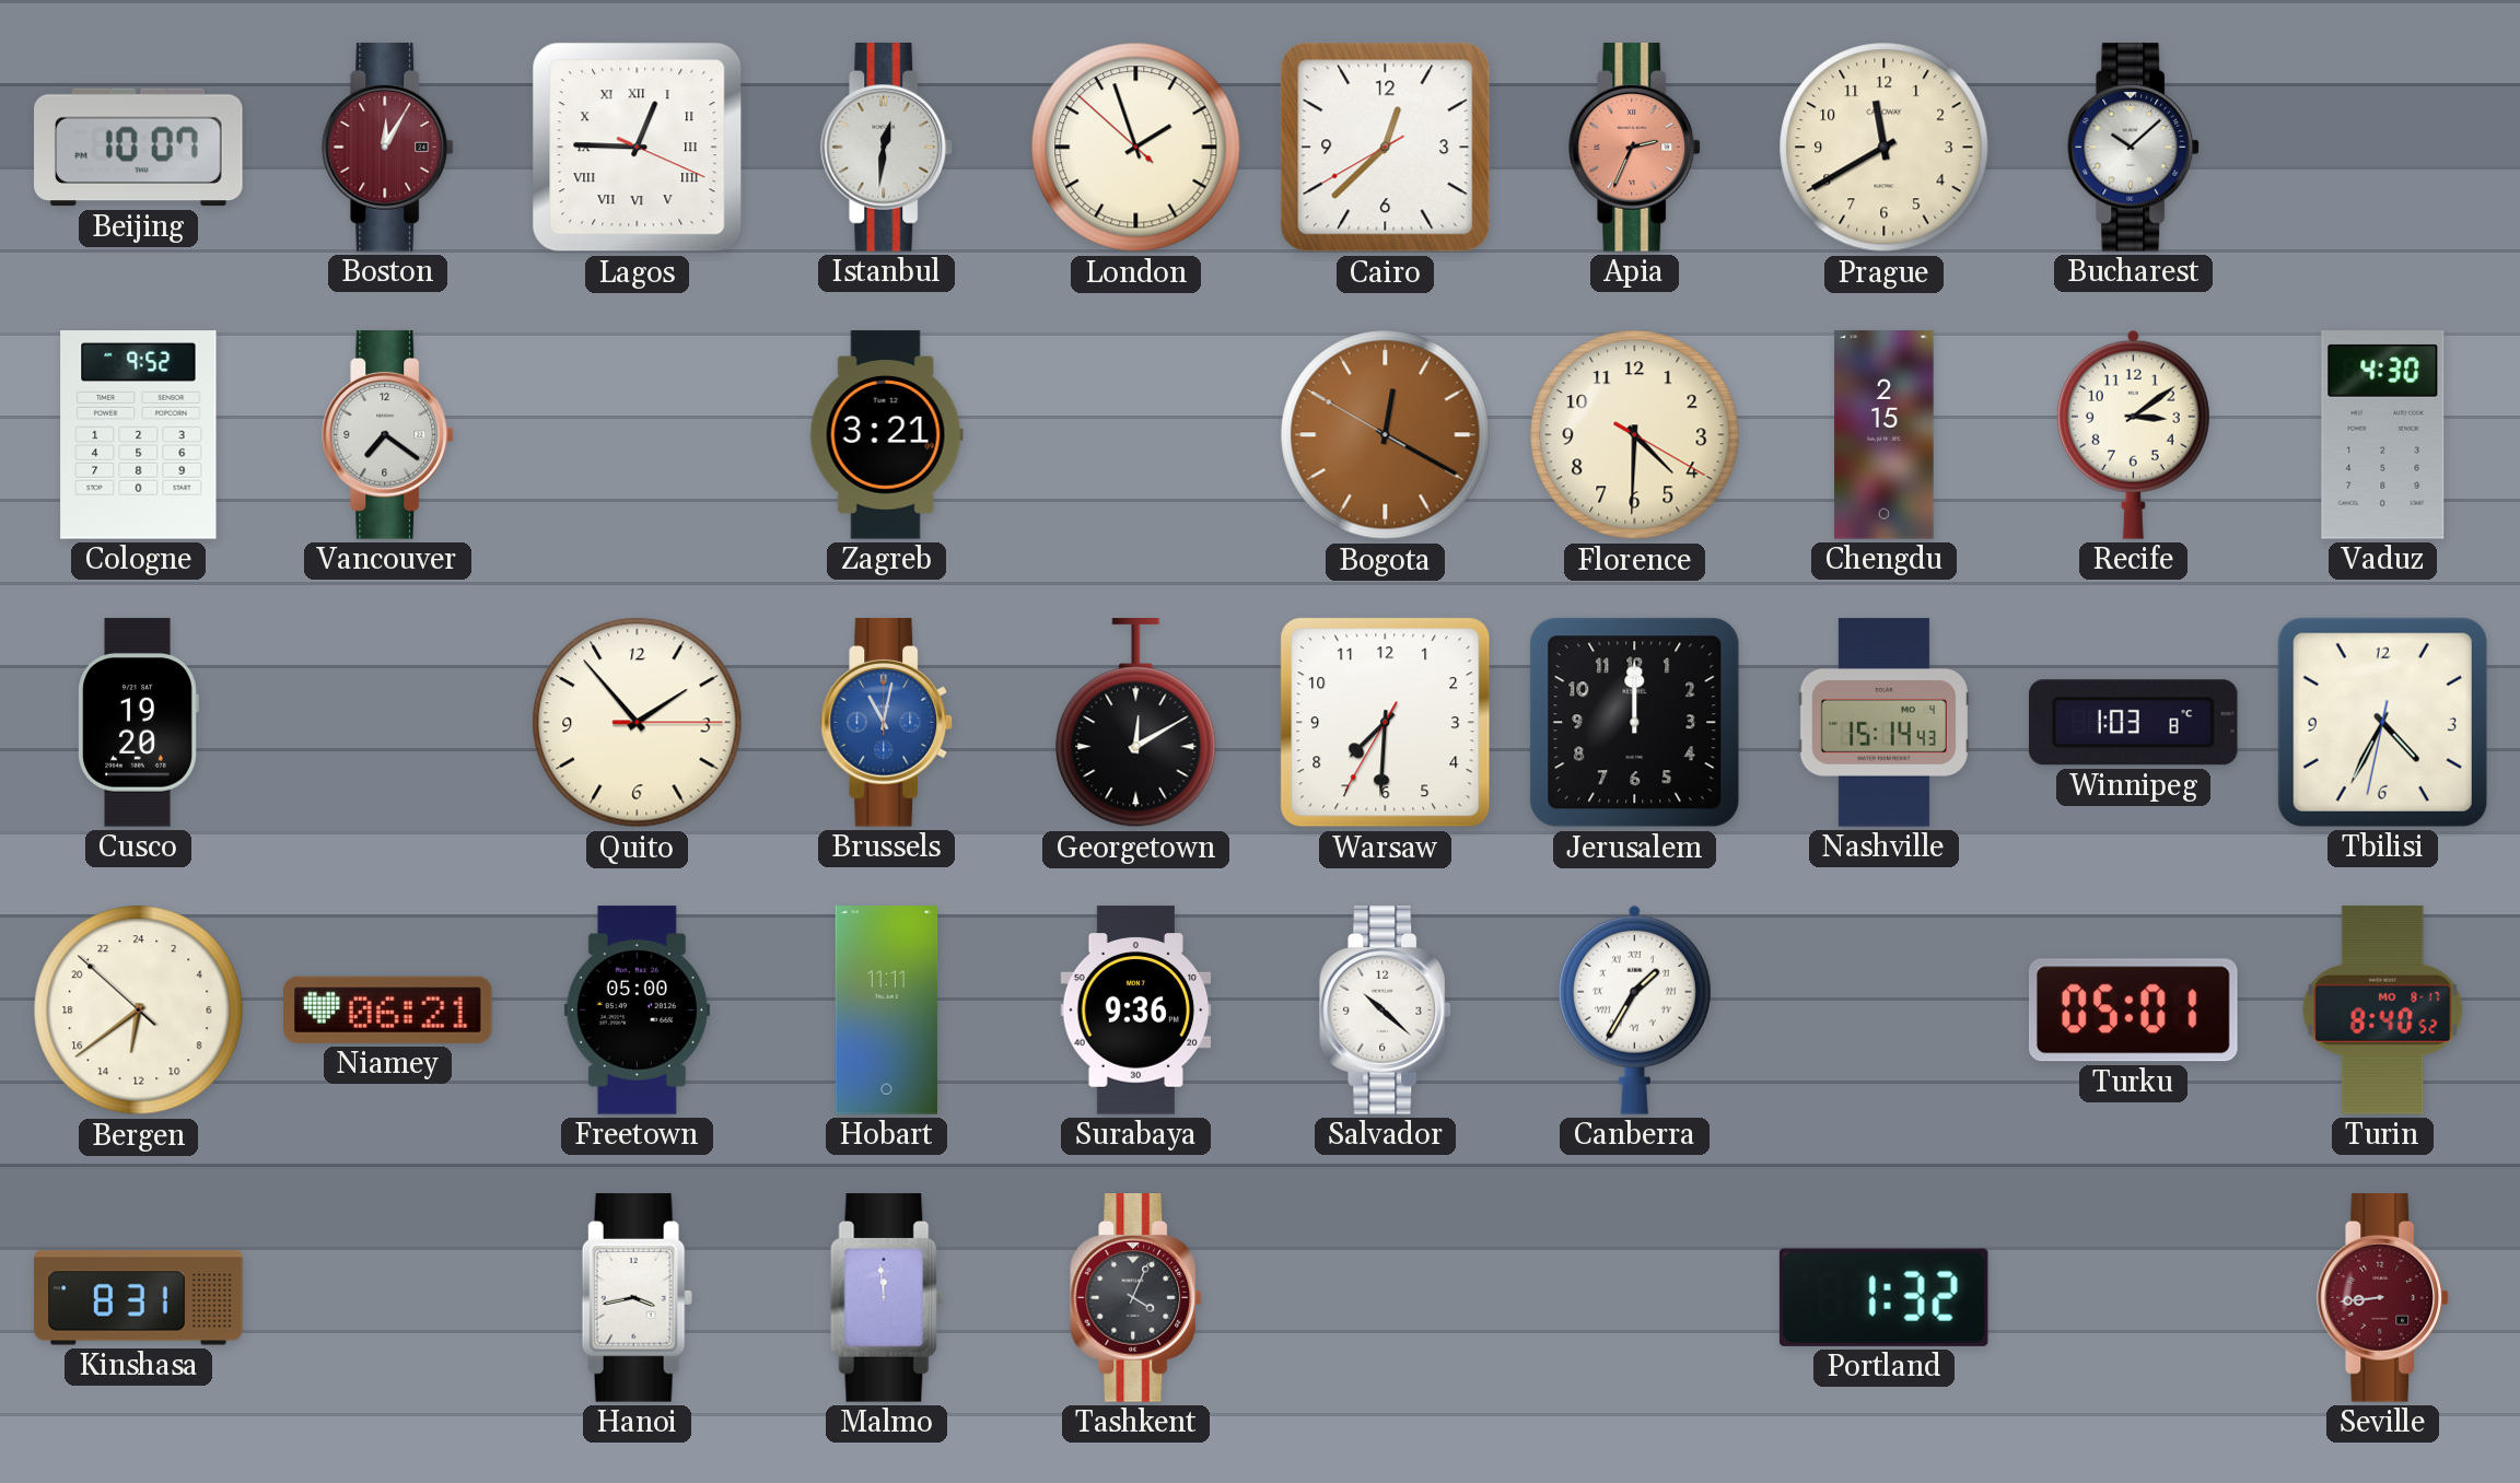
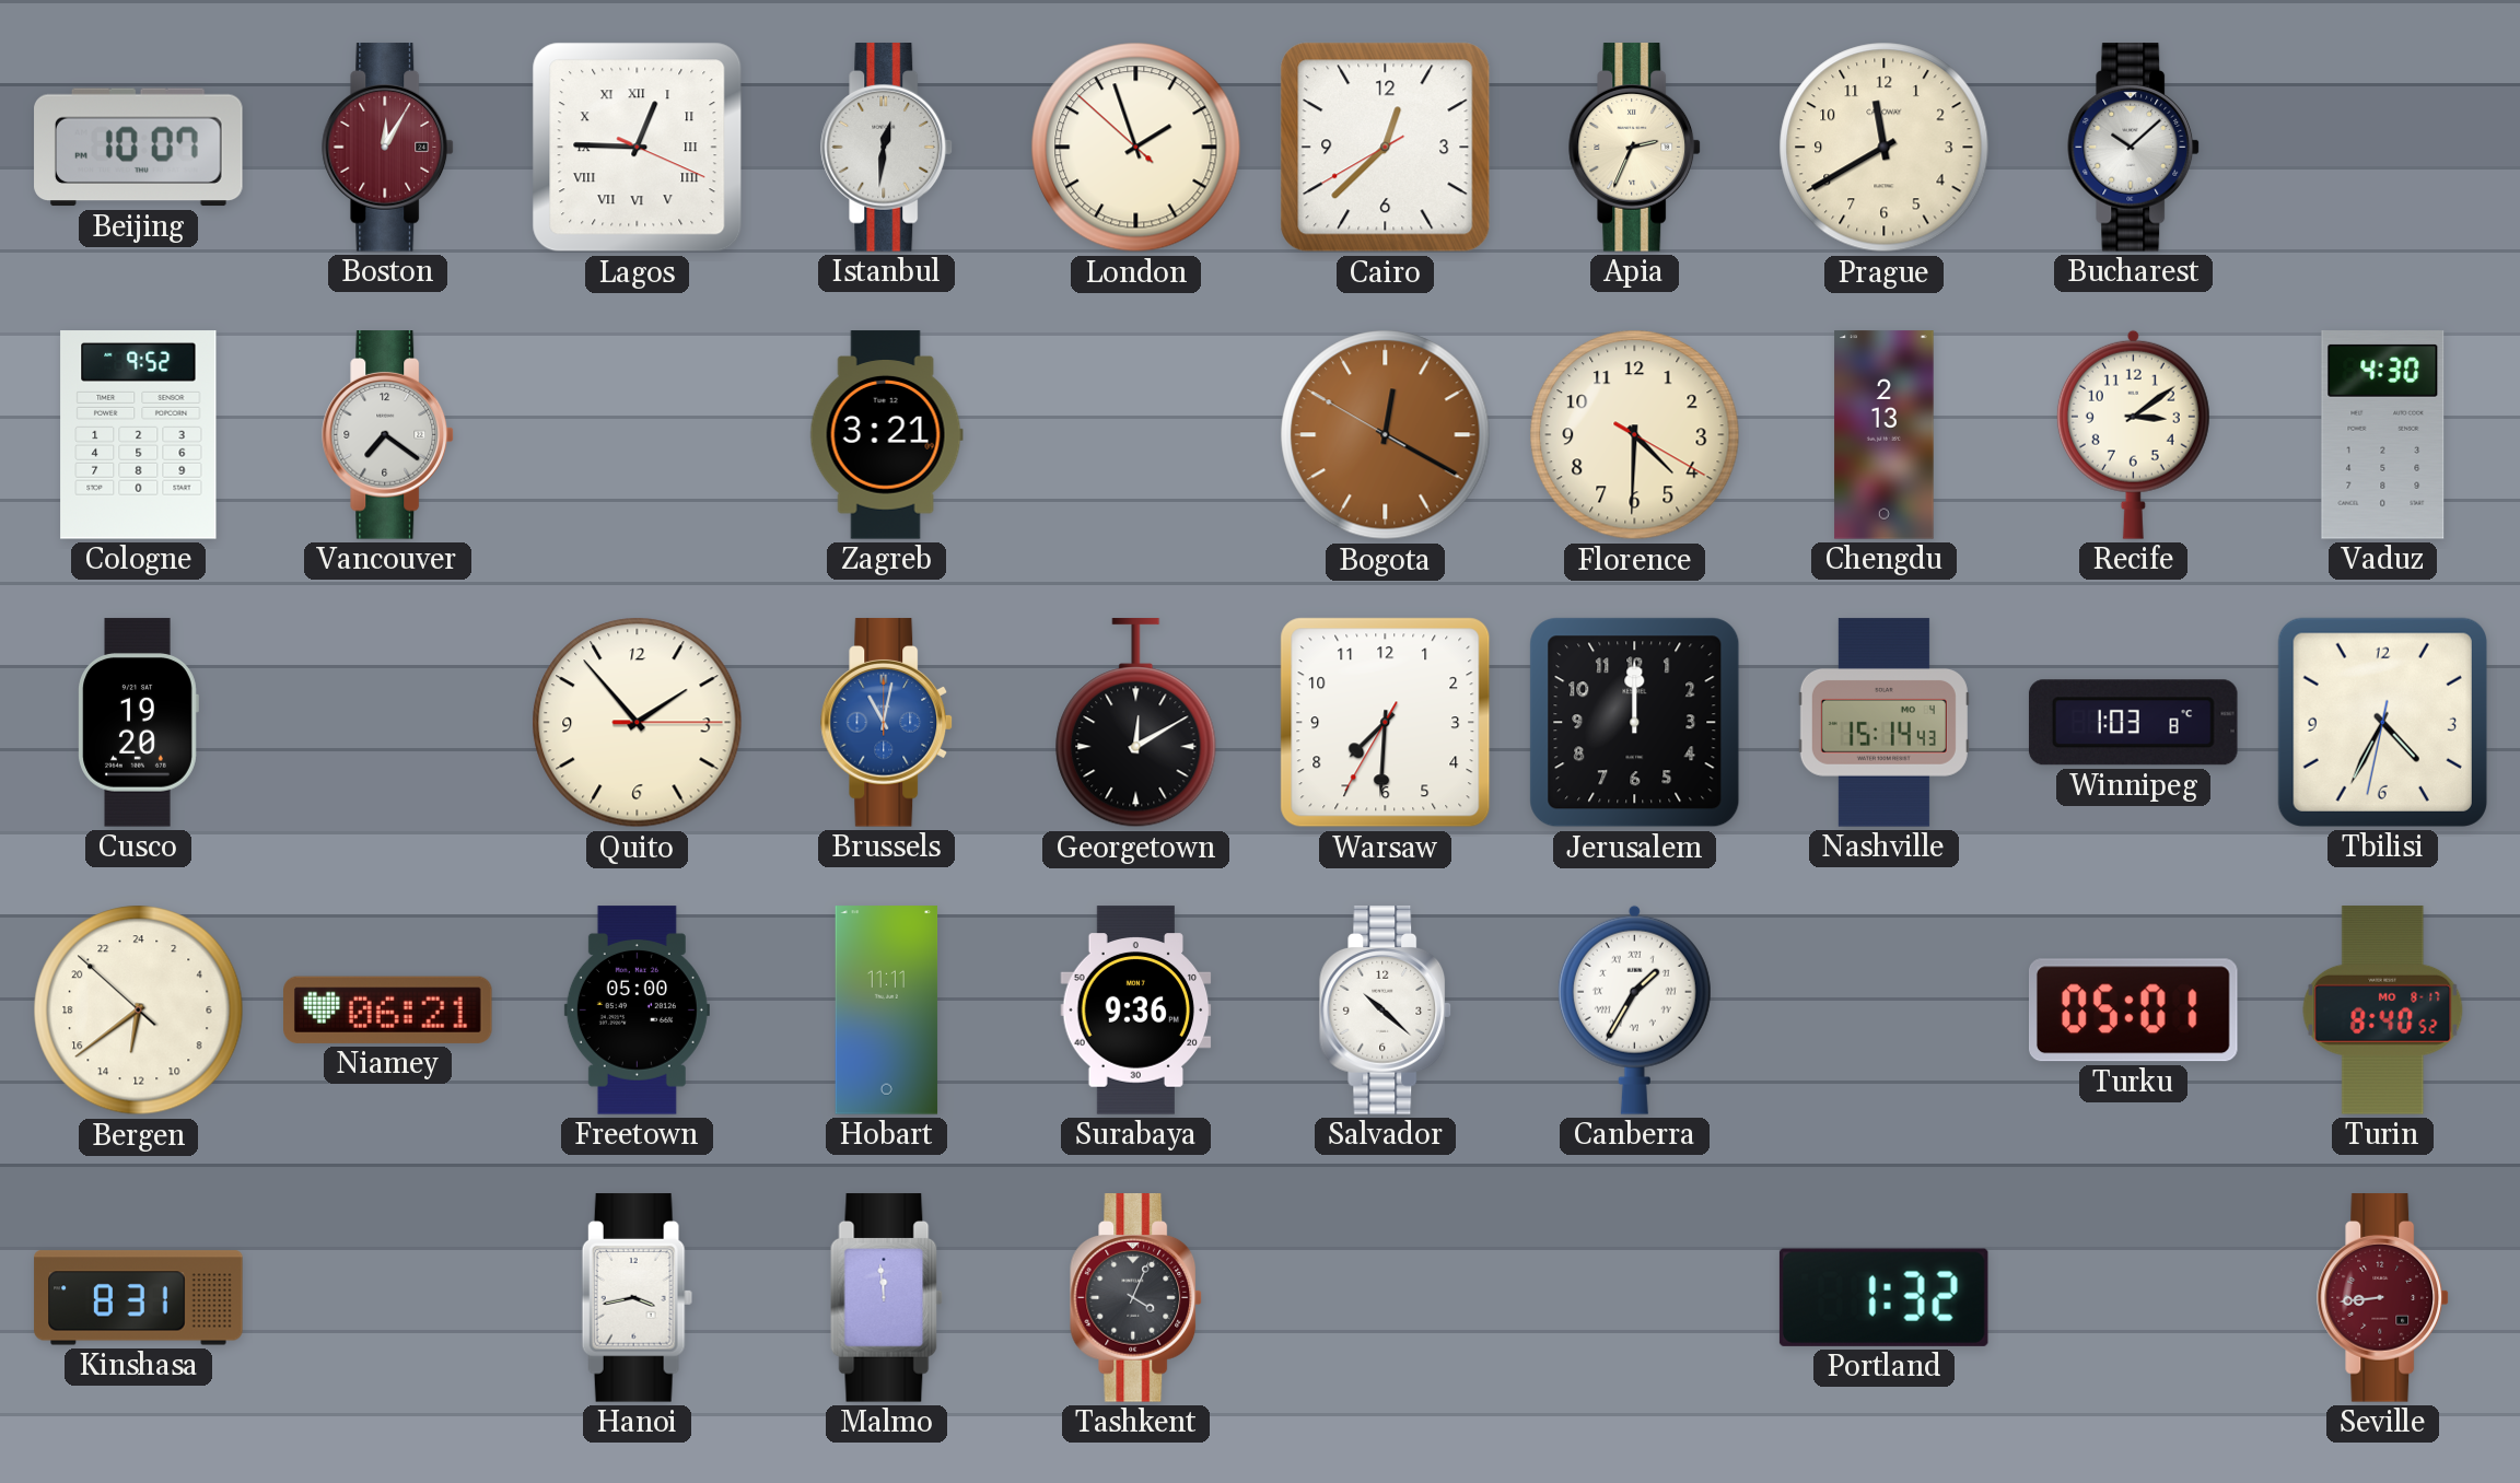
Apia dial: salmon -> cream
Chengdu: 2:15 -> 2:13
